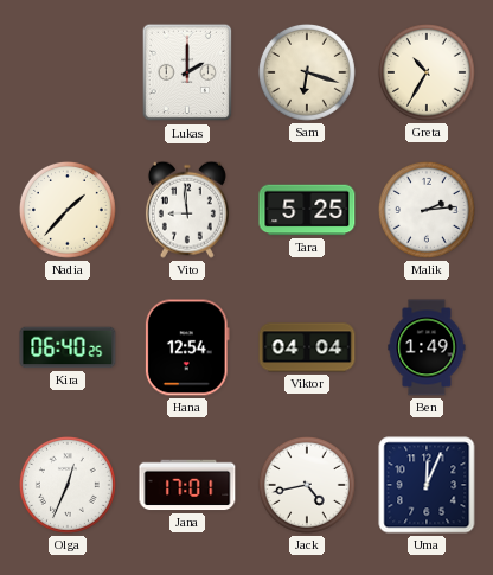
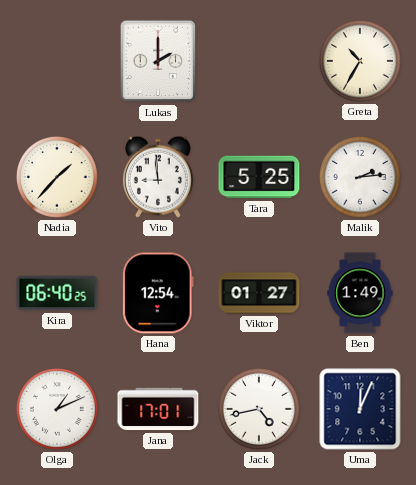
Sam: 6:18 -> none
Viktor: 04:04 -> 01:27
Olga: 12:34 -> 1:11
